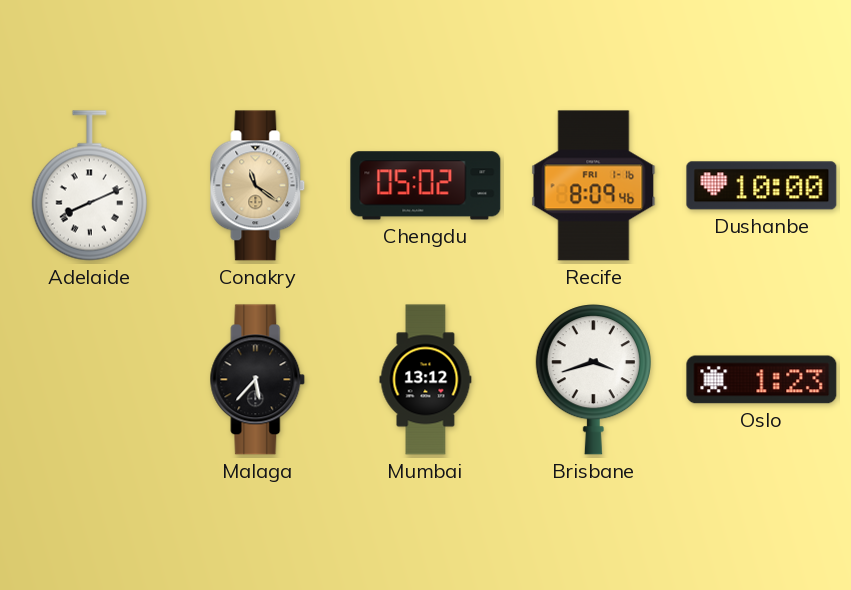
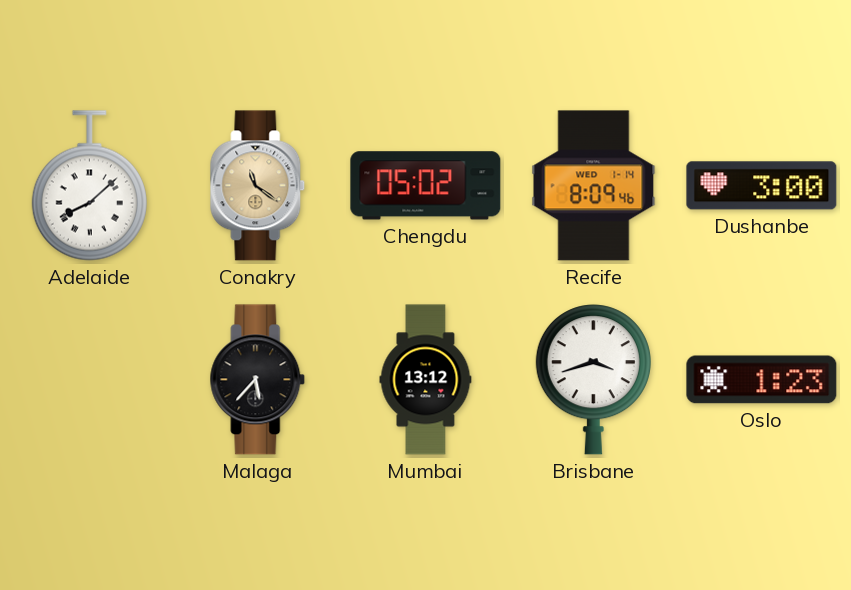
Adelaide: 8:11 -> 8:08
Recife date: FRI 1-16 -> WED 1-14
Dushanbe: 10:00 -> 3:00
